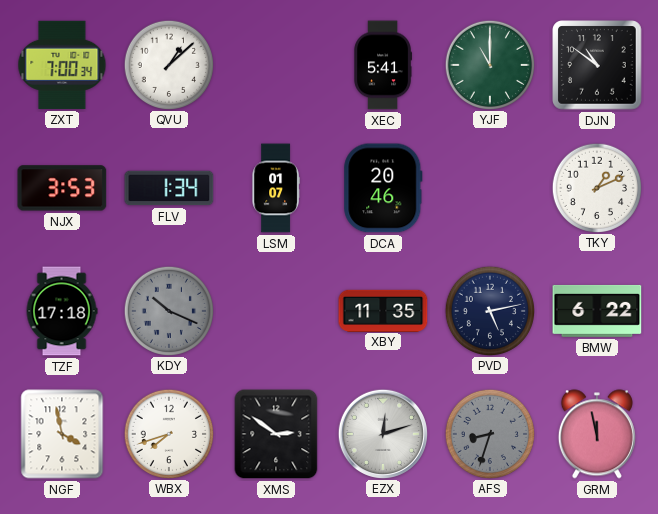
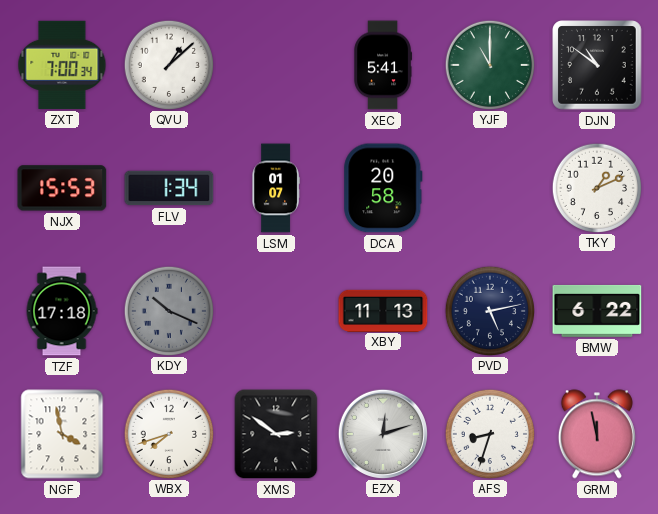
NJX: 3:53 -> 15:53
DCA: 20:46 -> 20:58
XBY: 11:35 -> 11:13
AFS dial: grey -> white
